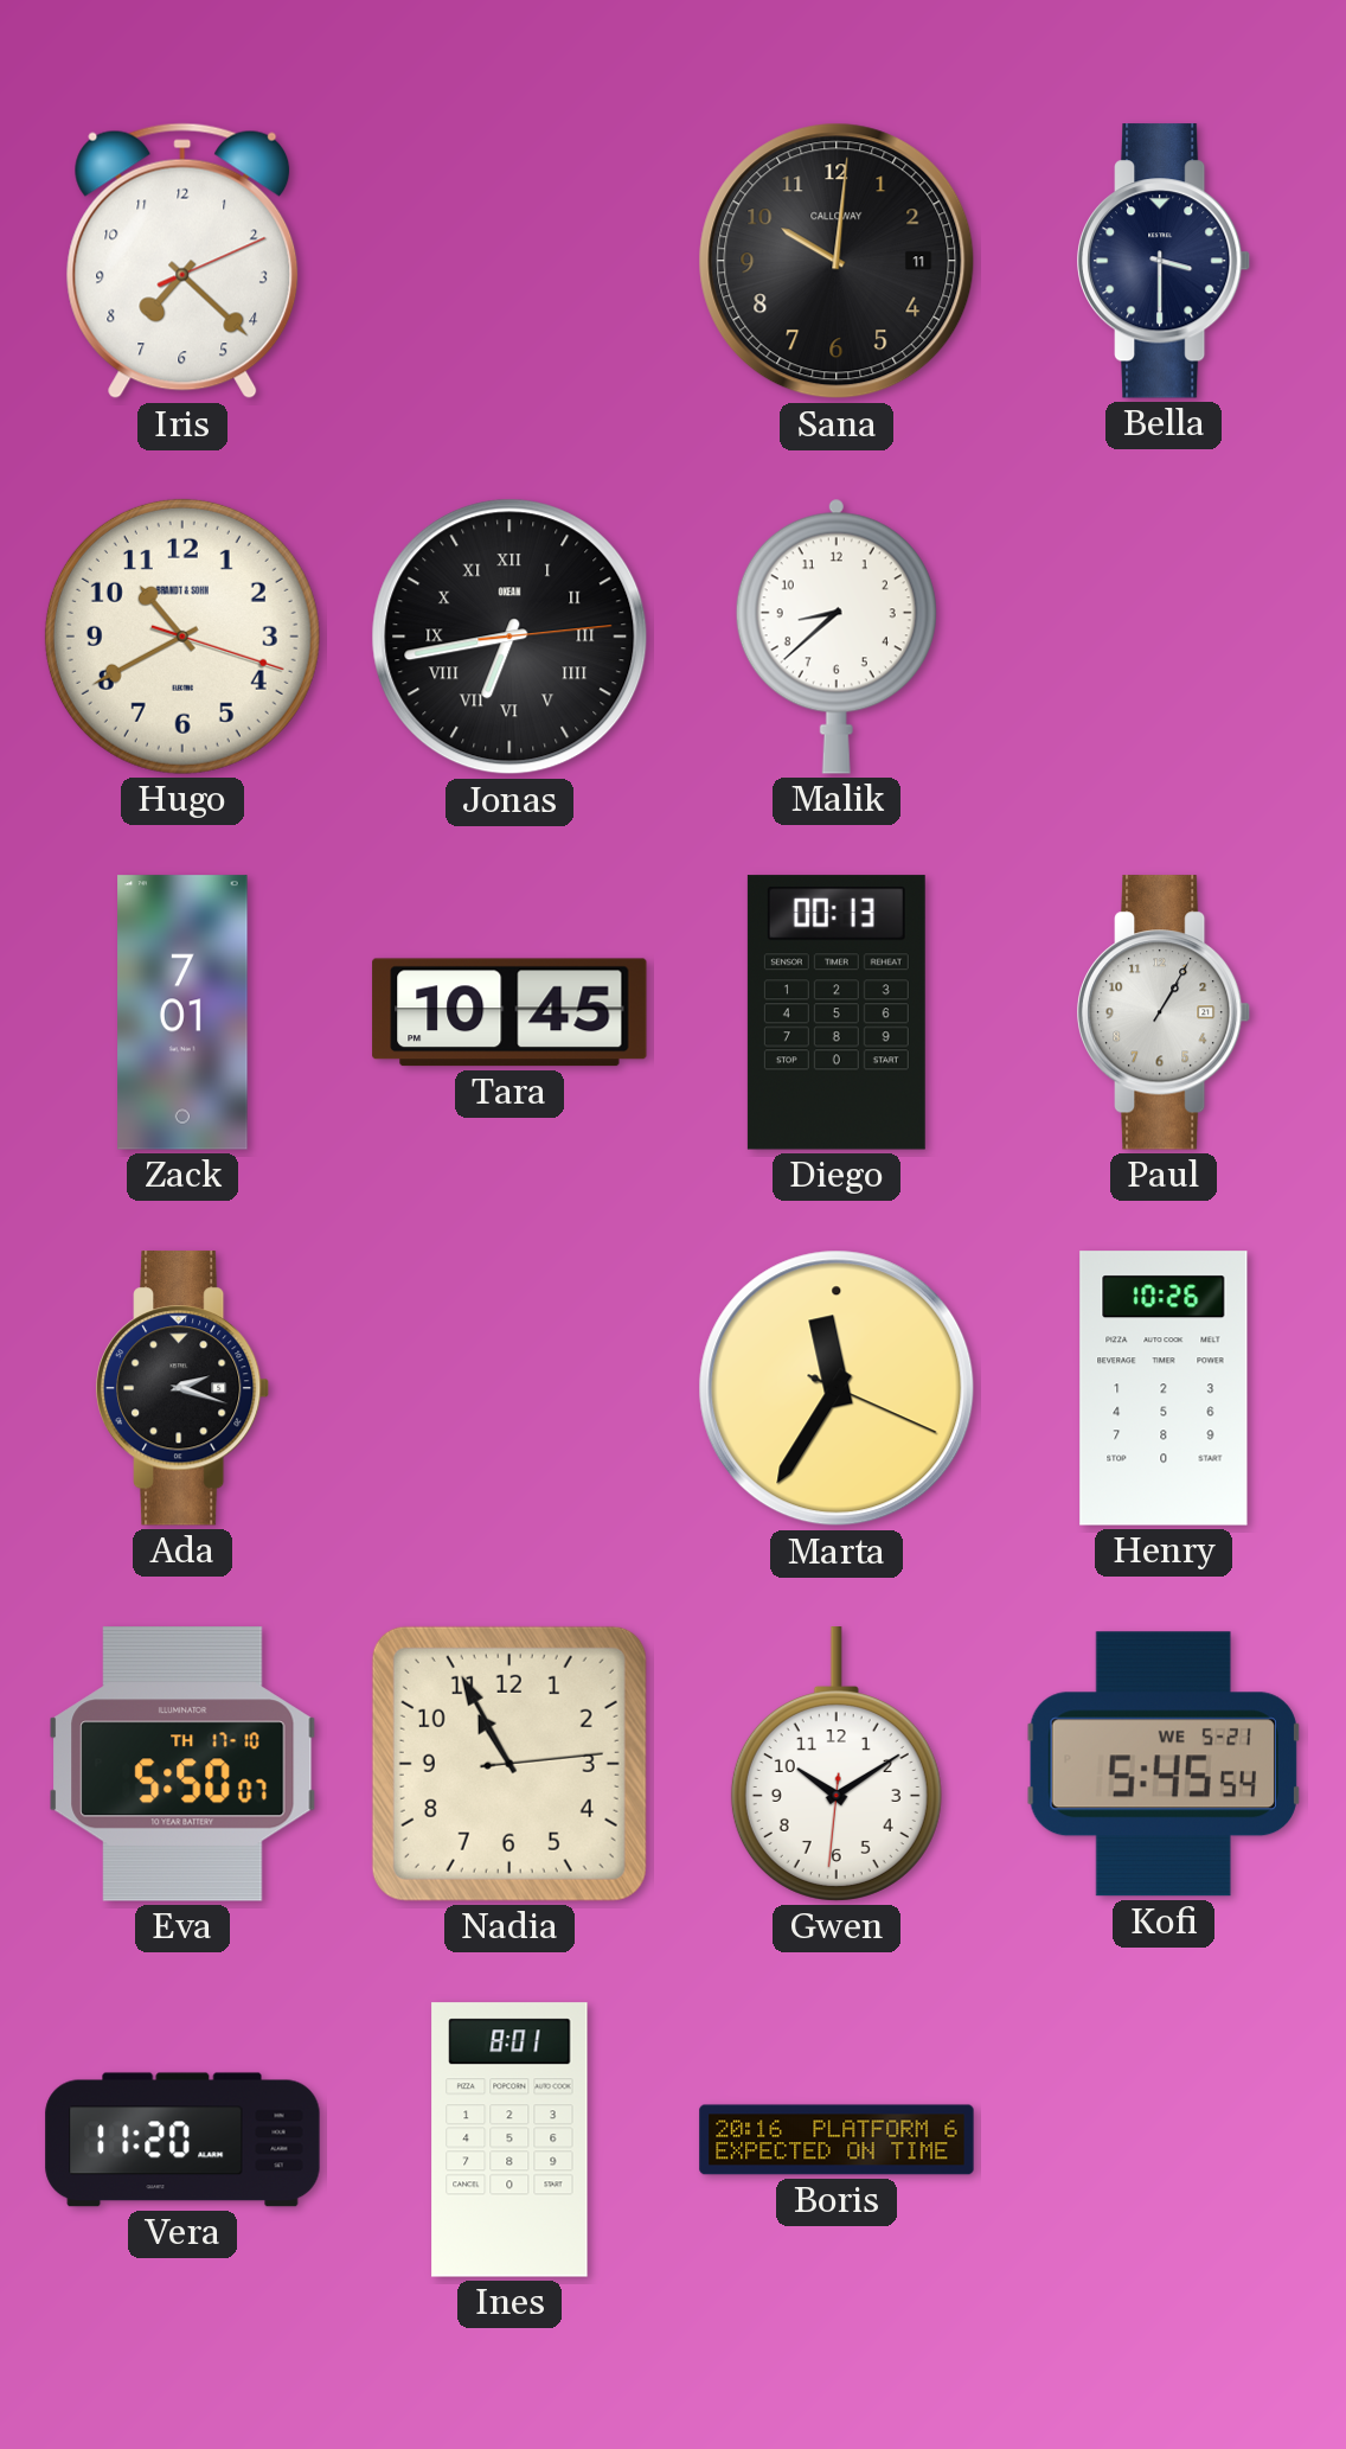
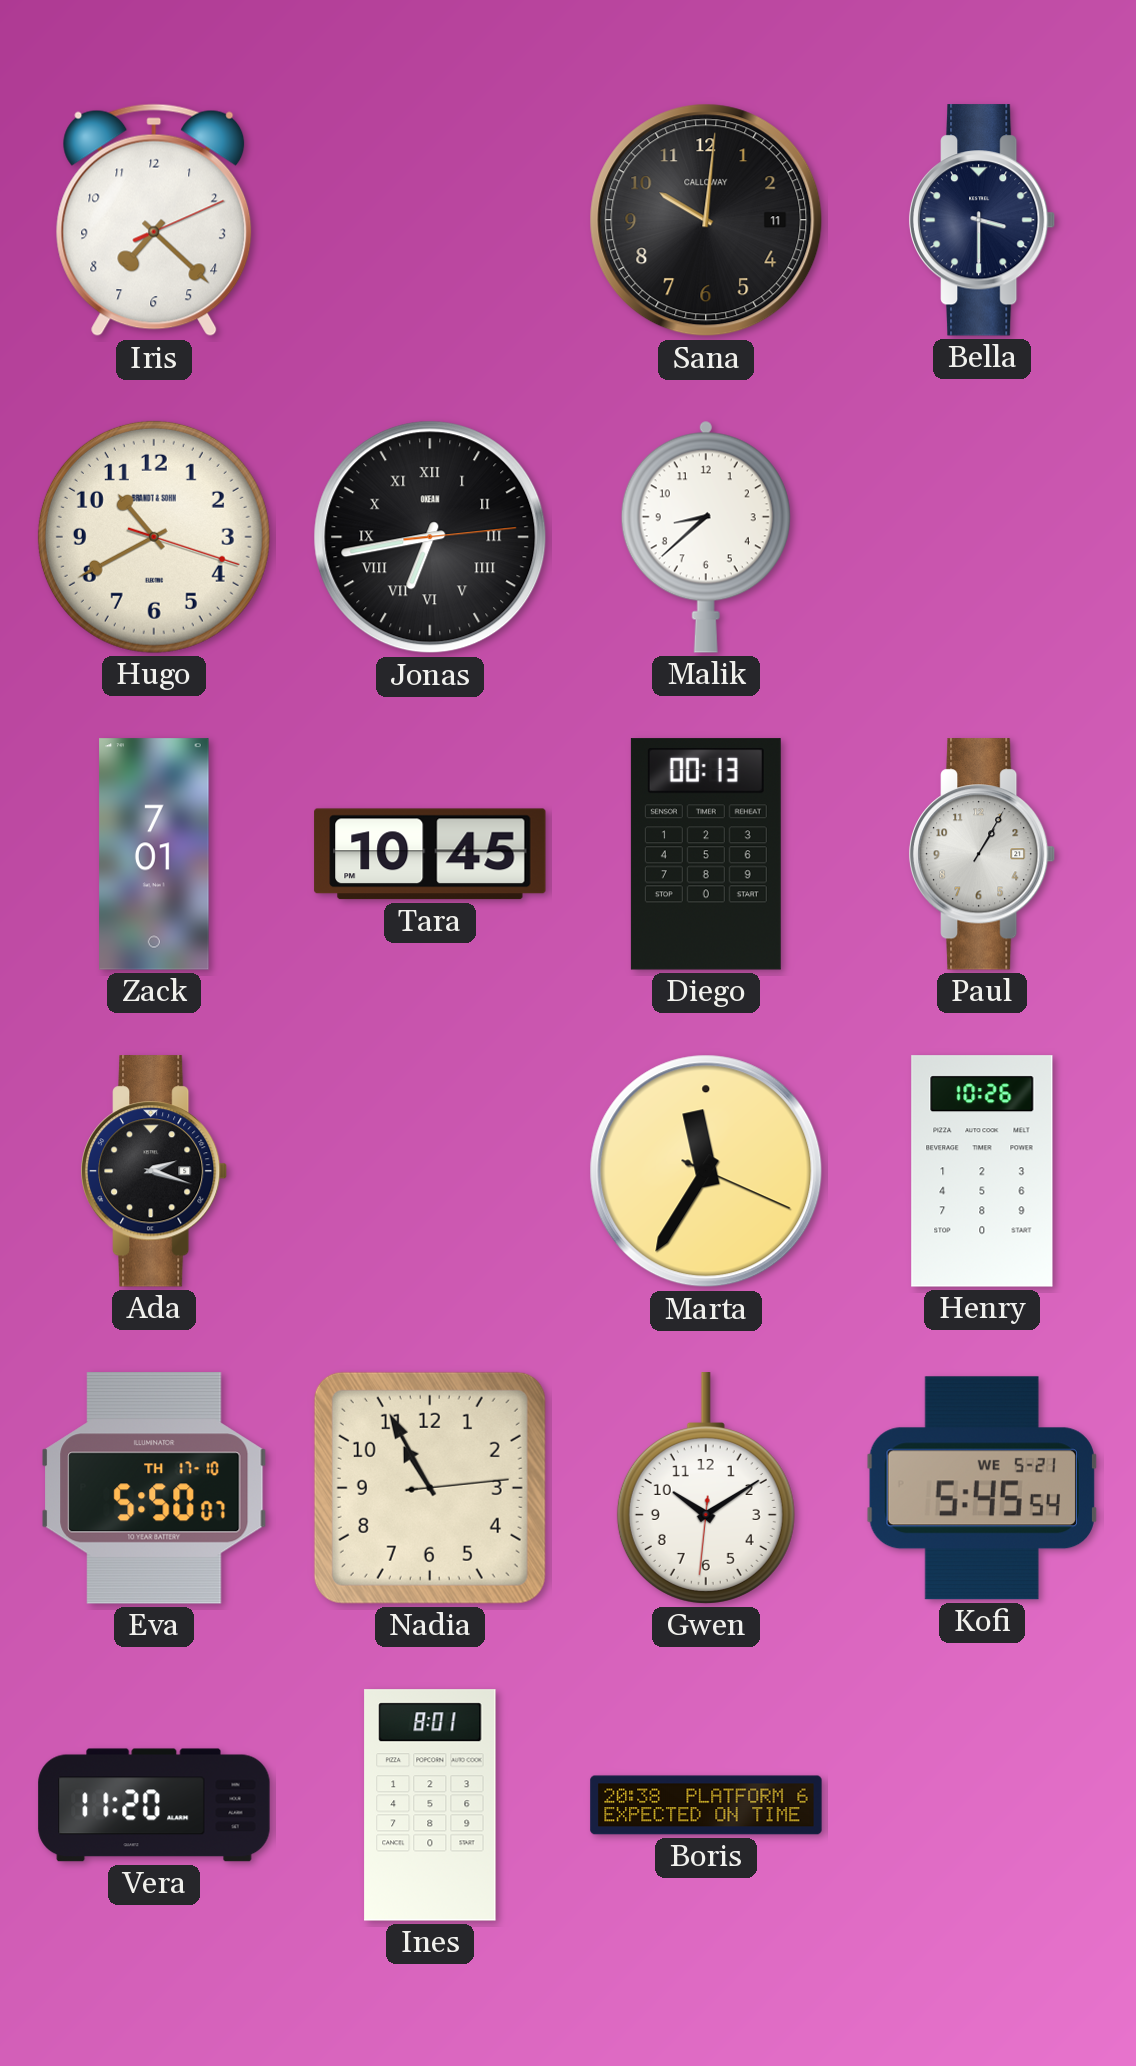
Boris: 20:16 -> 20:38
